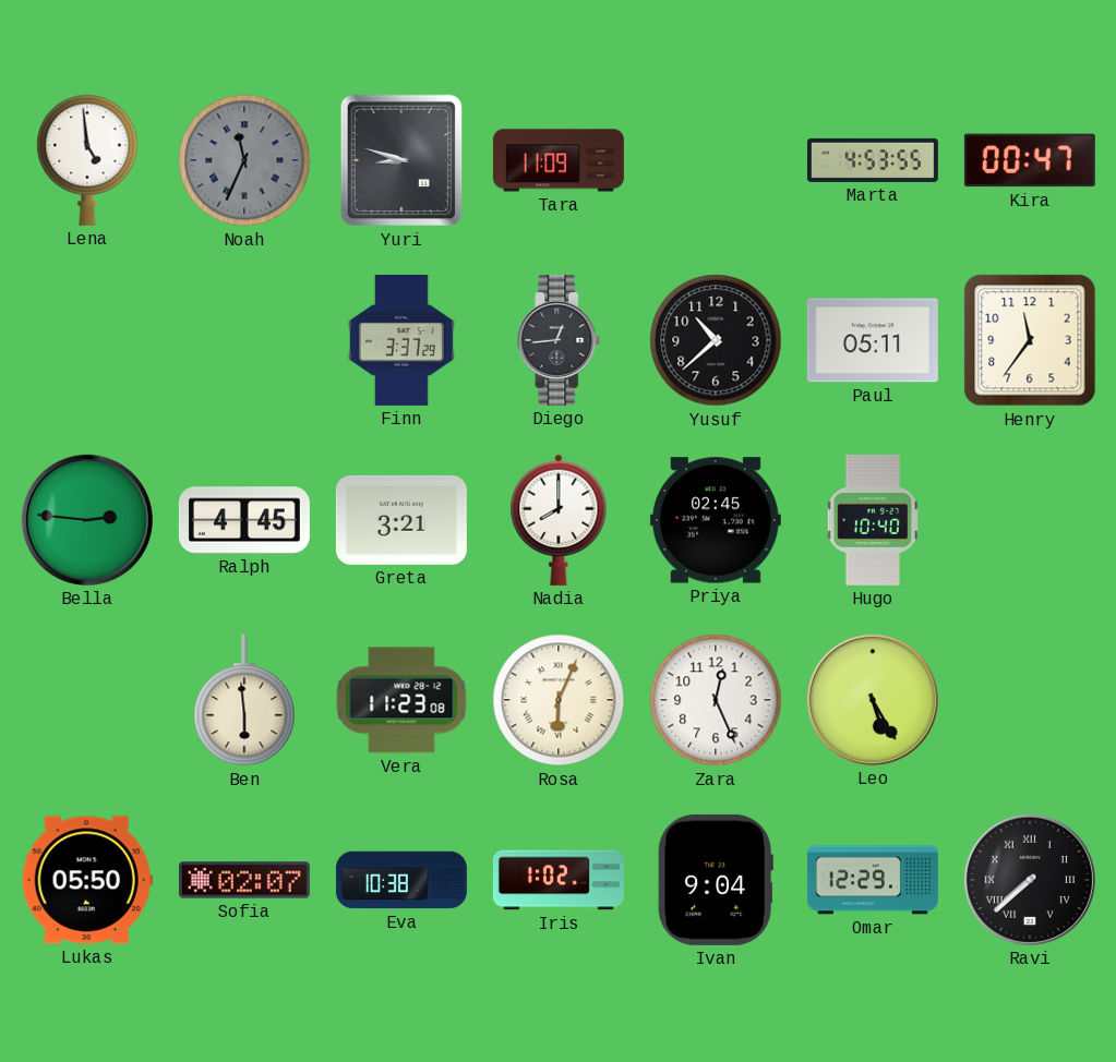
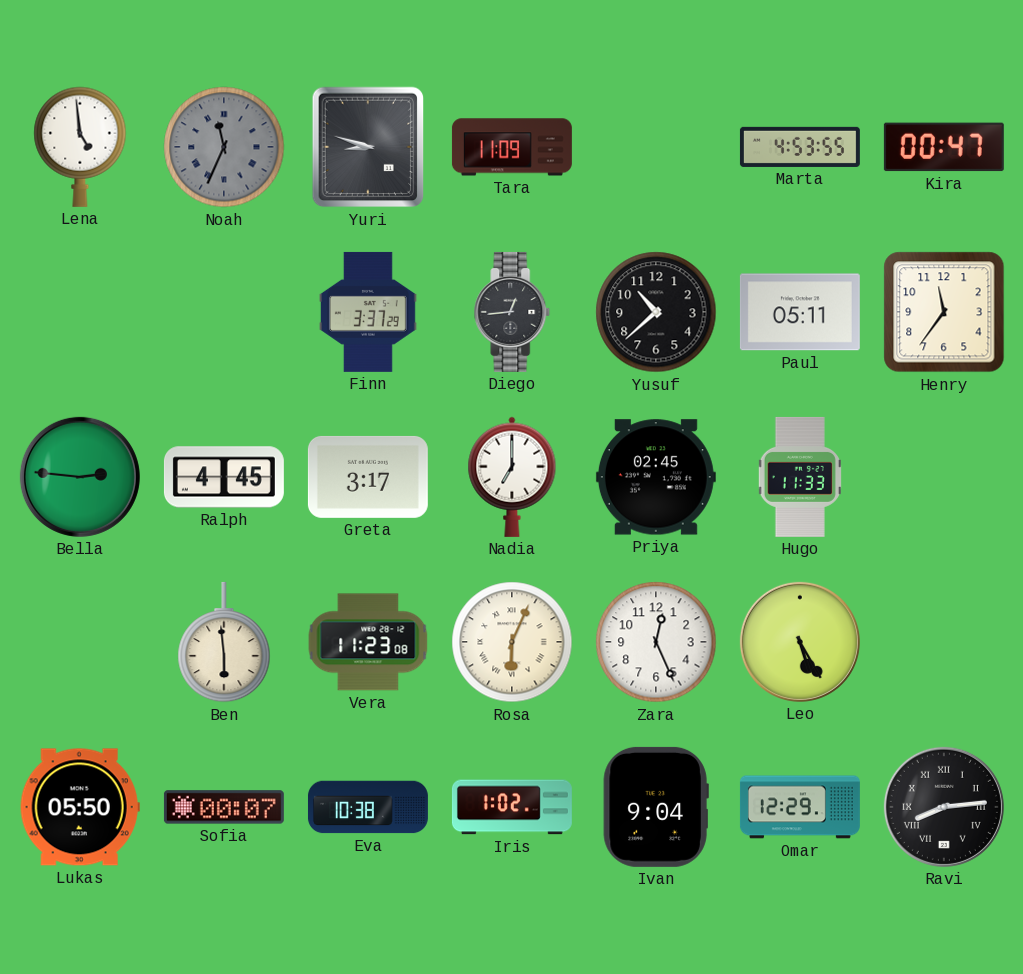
Greta: 3:21 -> 3:17
Nadia: 8:00 -> 7:00
Hugo: 10:40 -> 11:33
Sofia: 02:07 -> 00:07
Ravi: 7:38 -> 8:14
